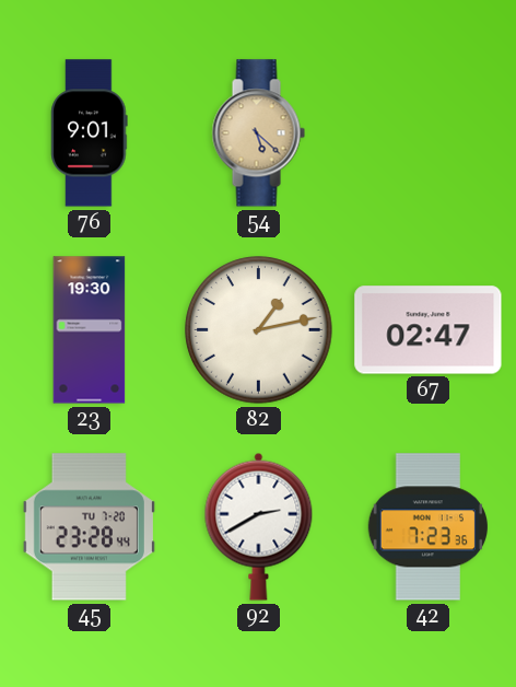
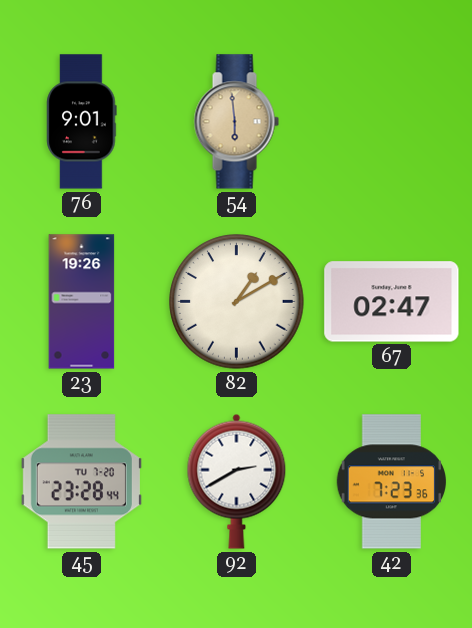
54: 5:22 -> 5:59
23: 19:30 -> 19:26
82: 1:13 -> 1:10
